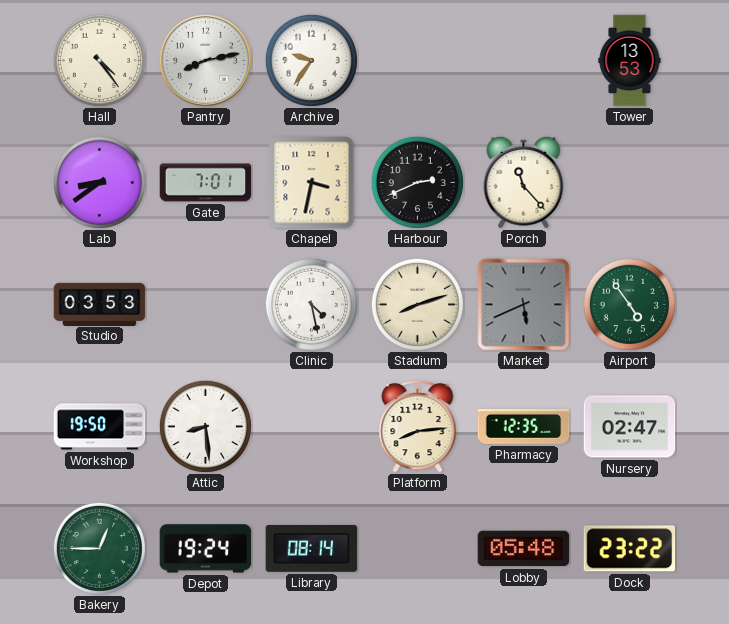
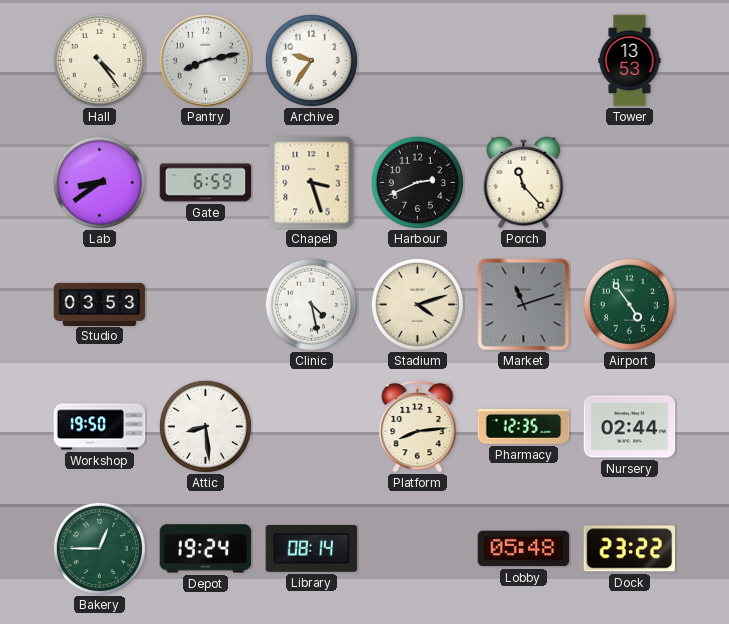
Gate: 7:01 -> 6:59
Chapel: 3:32 -> 3:27
Stadium: 8:12 -> 4:12
Market: 5:41 -> 11:12
Nursery: 02:47 -> 02:44
